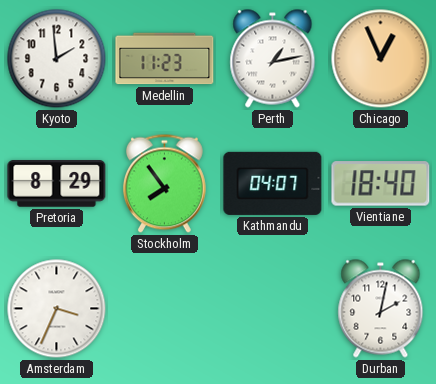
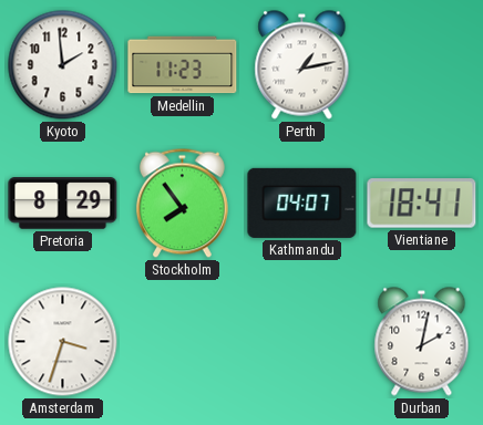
Chicago: 12:56 -> none
Vientiane: 18:40 -> 18:41
Amsterdam: 3:34 -> 3:33
